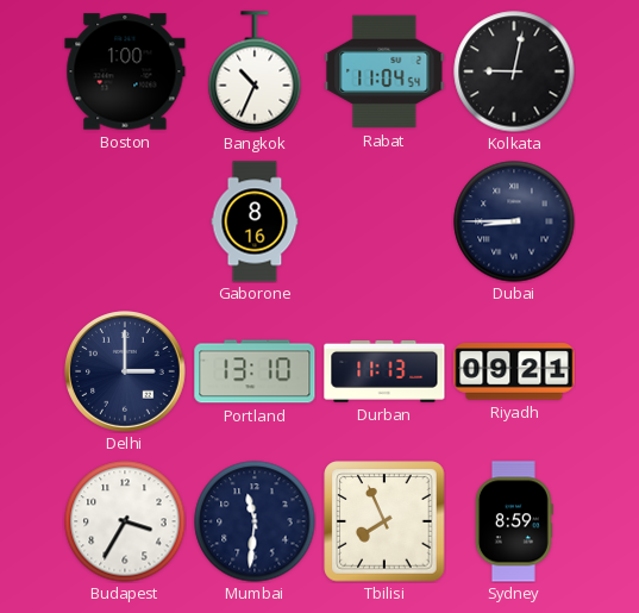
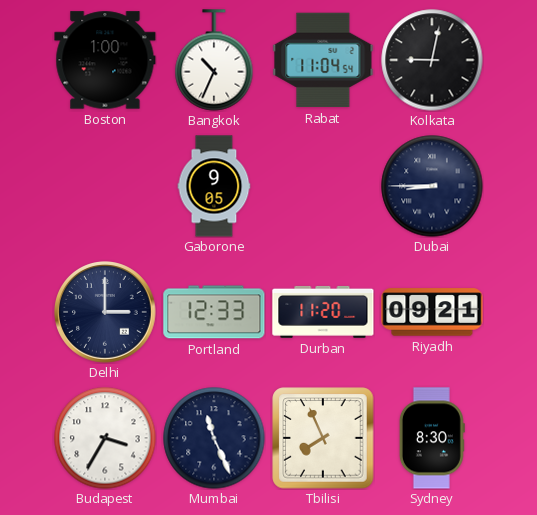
Gaborone: 8:16 -> 9:05
Portland: 13:10 -> 12:33
Durban: 11:13 -> 11:20
Mumbai: 11:31 -> 11:26
Sydney: 8:59 -> 8:30
